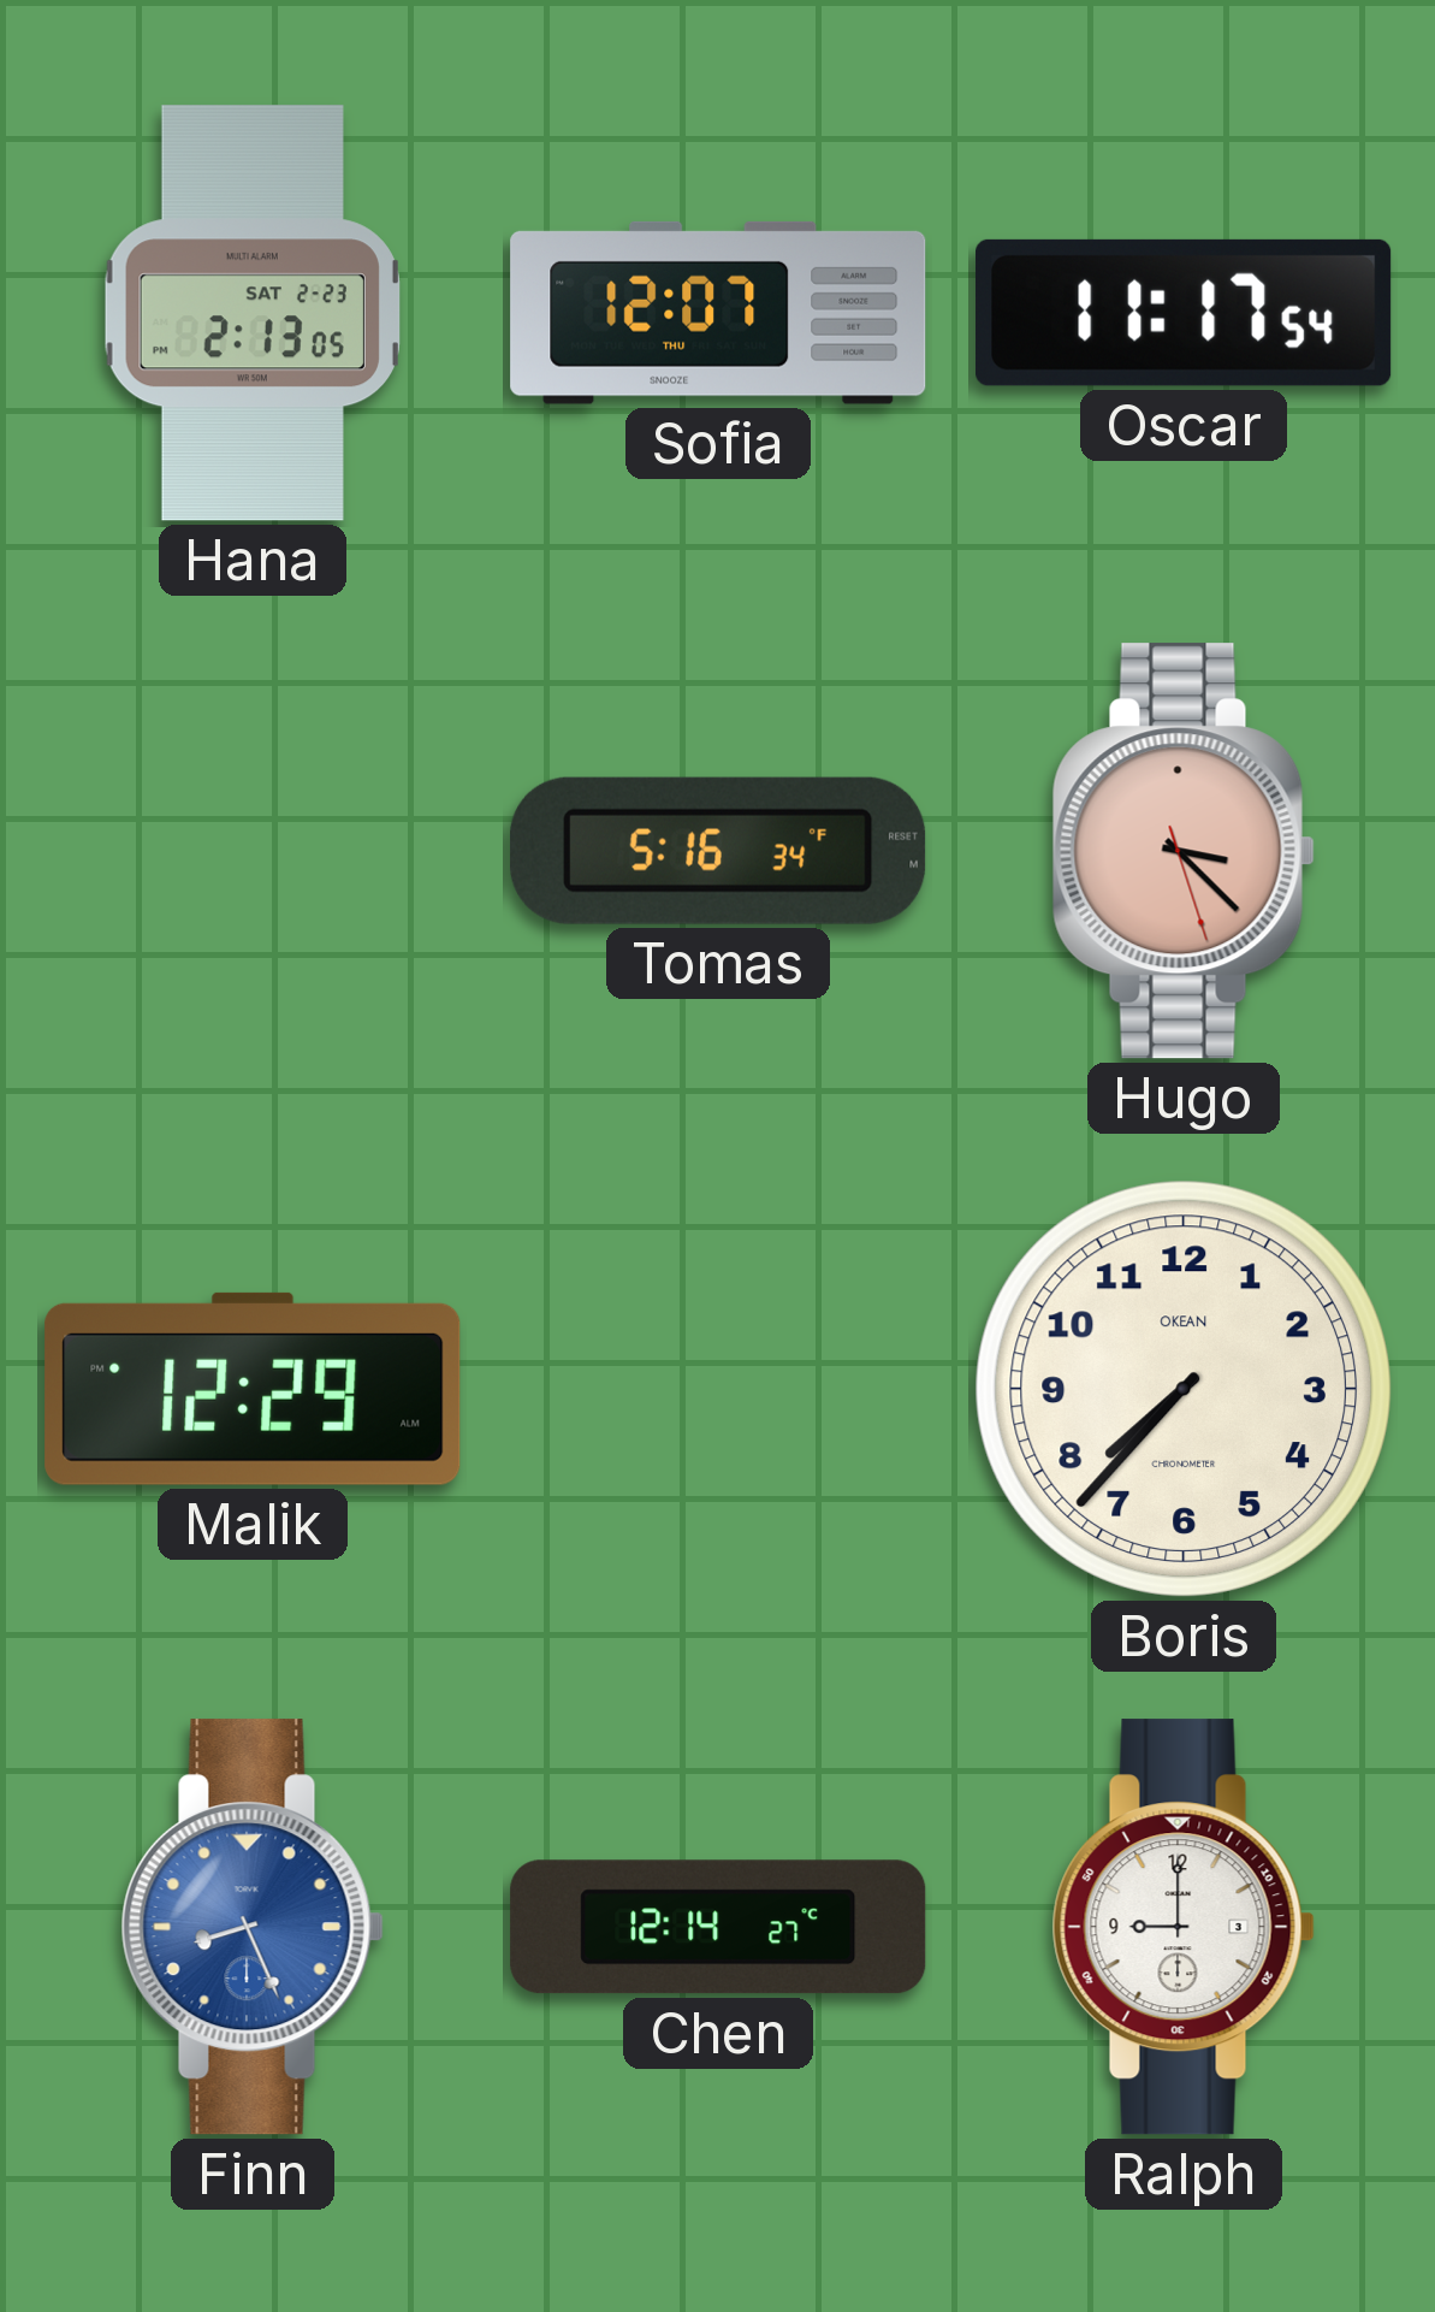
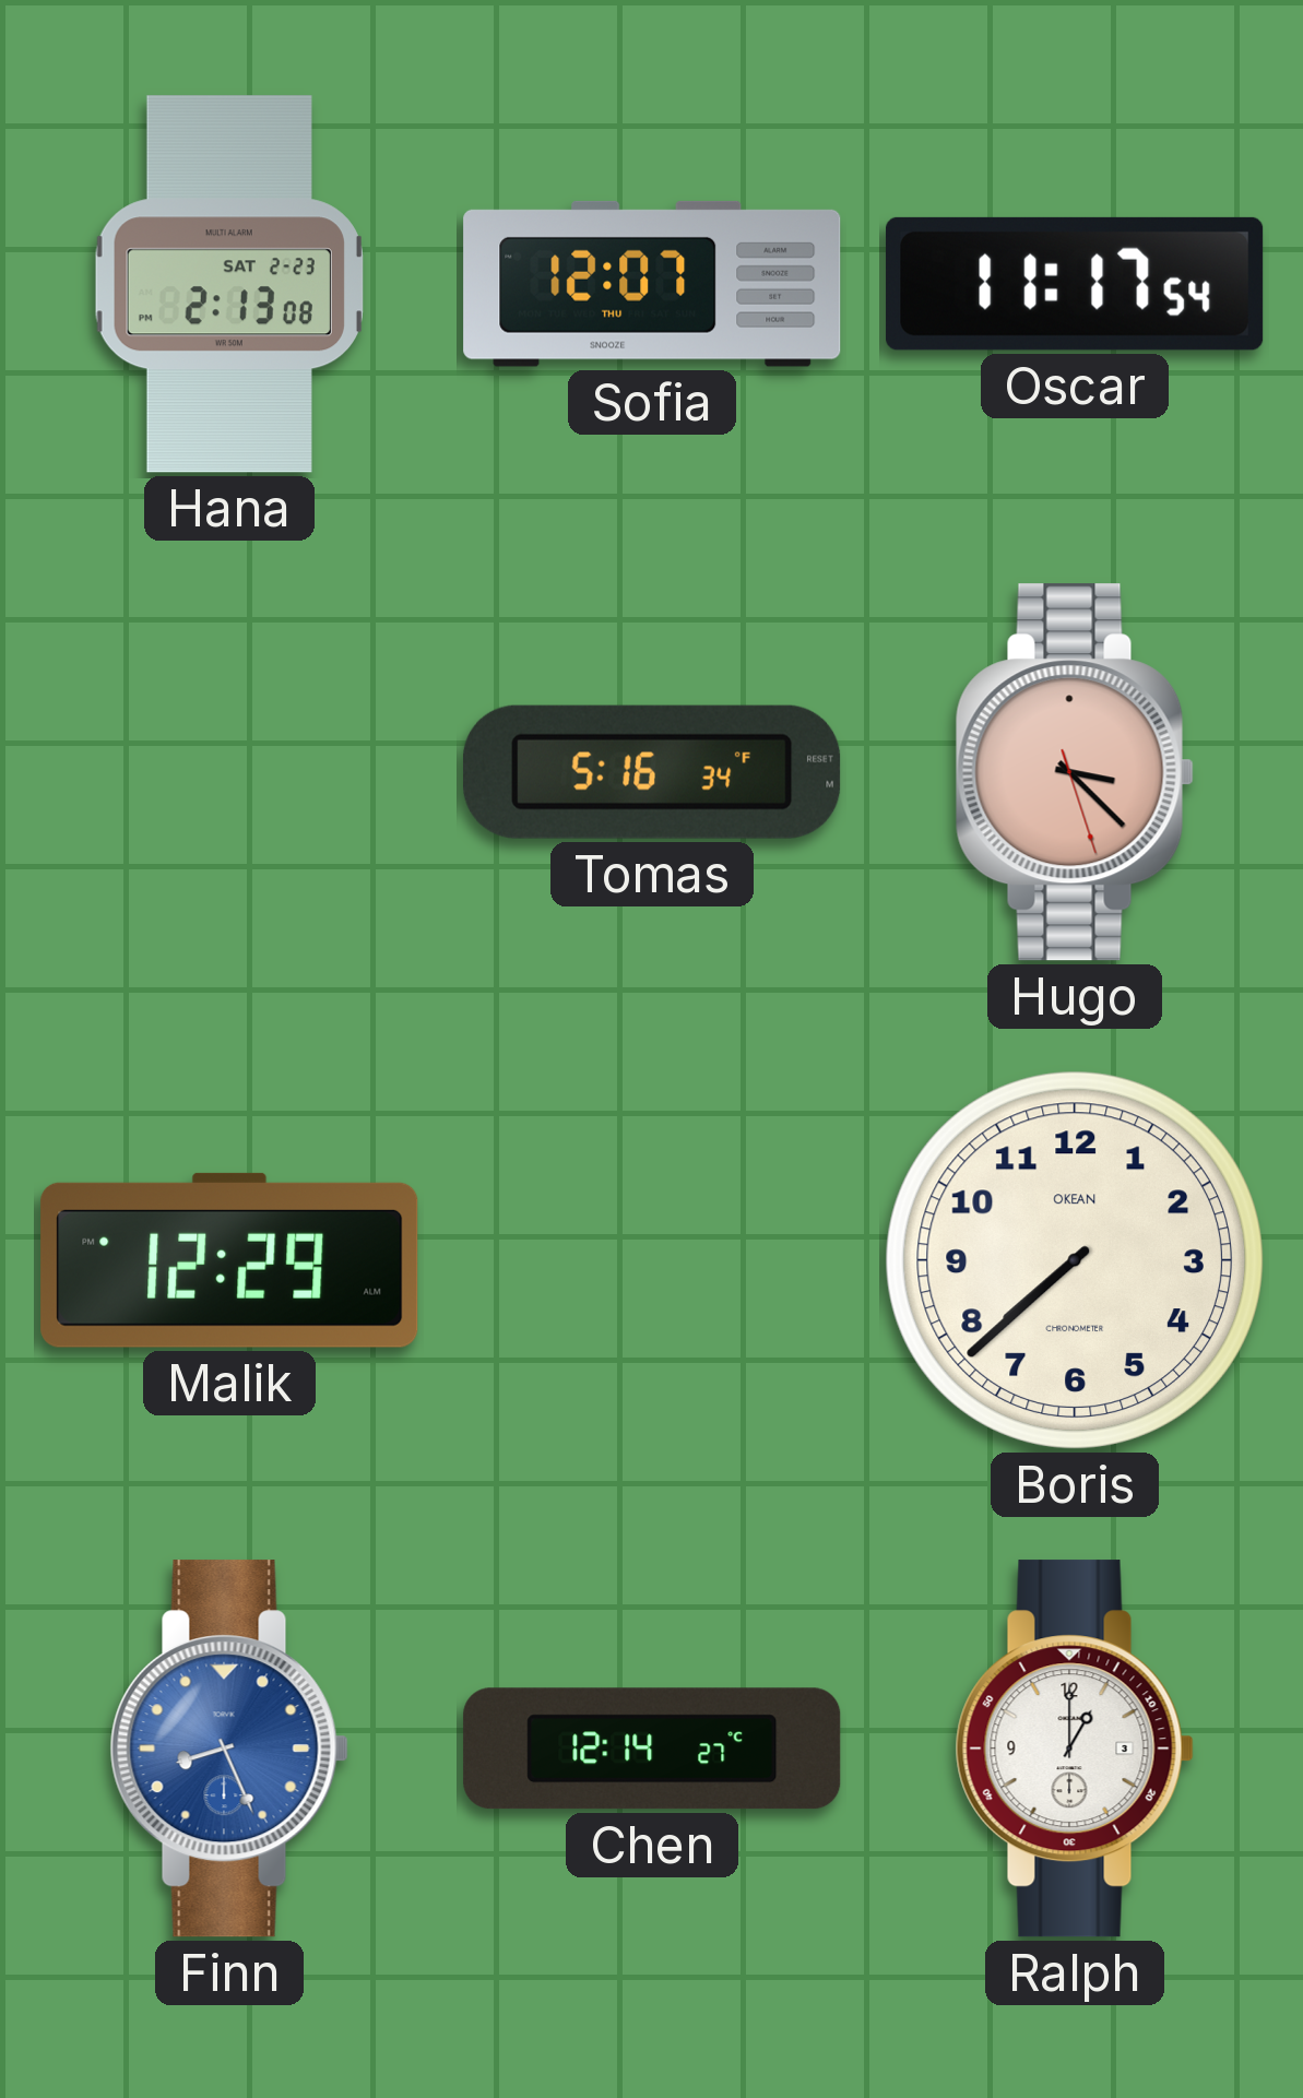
Hana: 2:13:05 -> 2:13:08
Boris: 7:37 -> 7:38
Ralph: 9:00 -> 1:00
